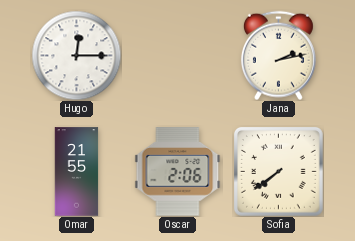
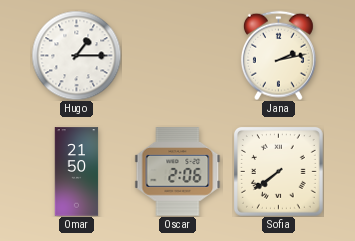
Hugo: 12:15 -> 1:15
Omar: 21:55 -> 21:50
